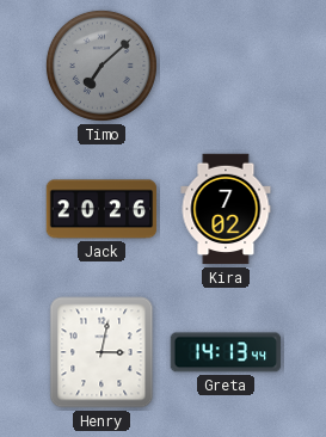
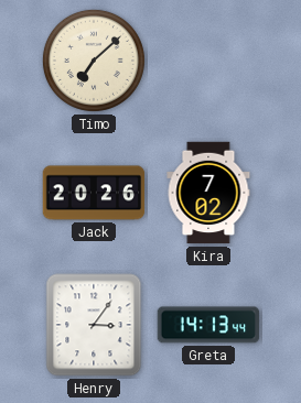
Timo dial: grey -> cream
Henry: 3:02 -> 3:06
